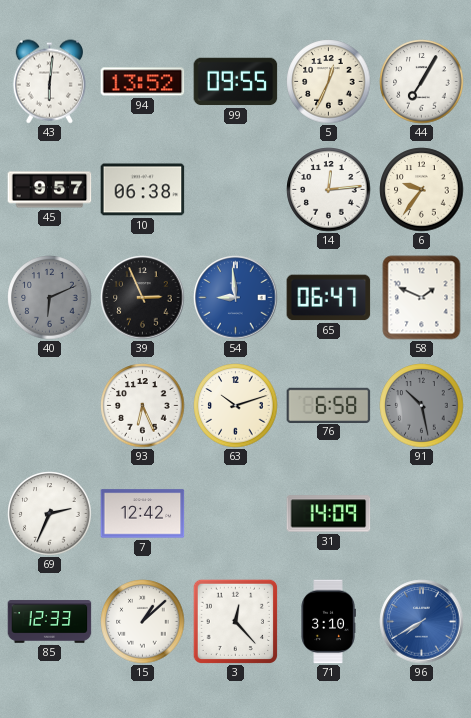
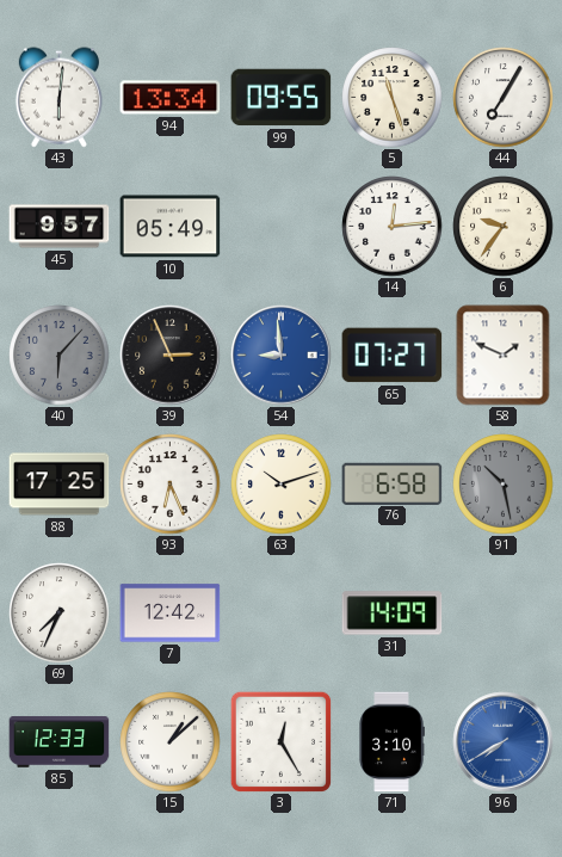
94: 13:52 -> 13:34
5: 12:34 -> 11:27
10: 06:38 -> 05:49
40: 6:11 -> 6:07
65: 06:47 -> 07:27
88: none -> 17:25
69: 2:34 -> 7:34
3: 12:23 -> 12:25
